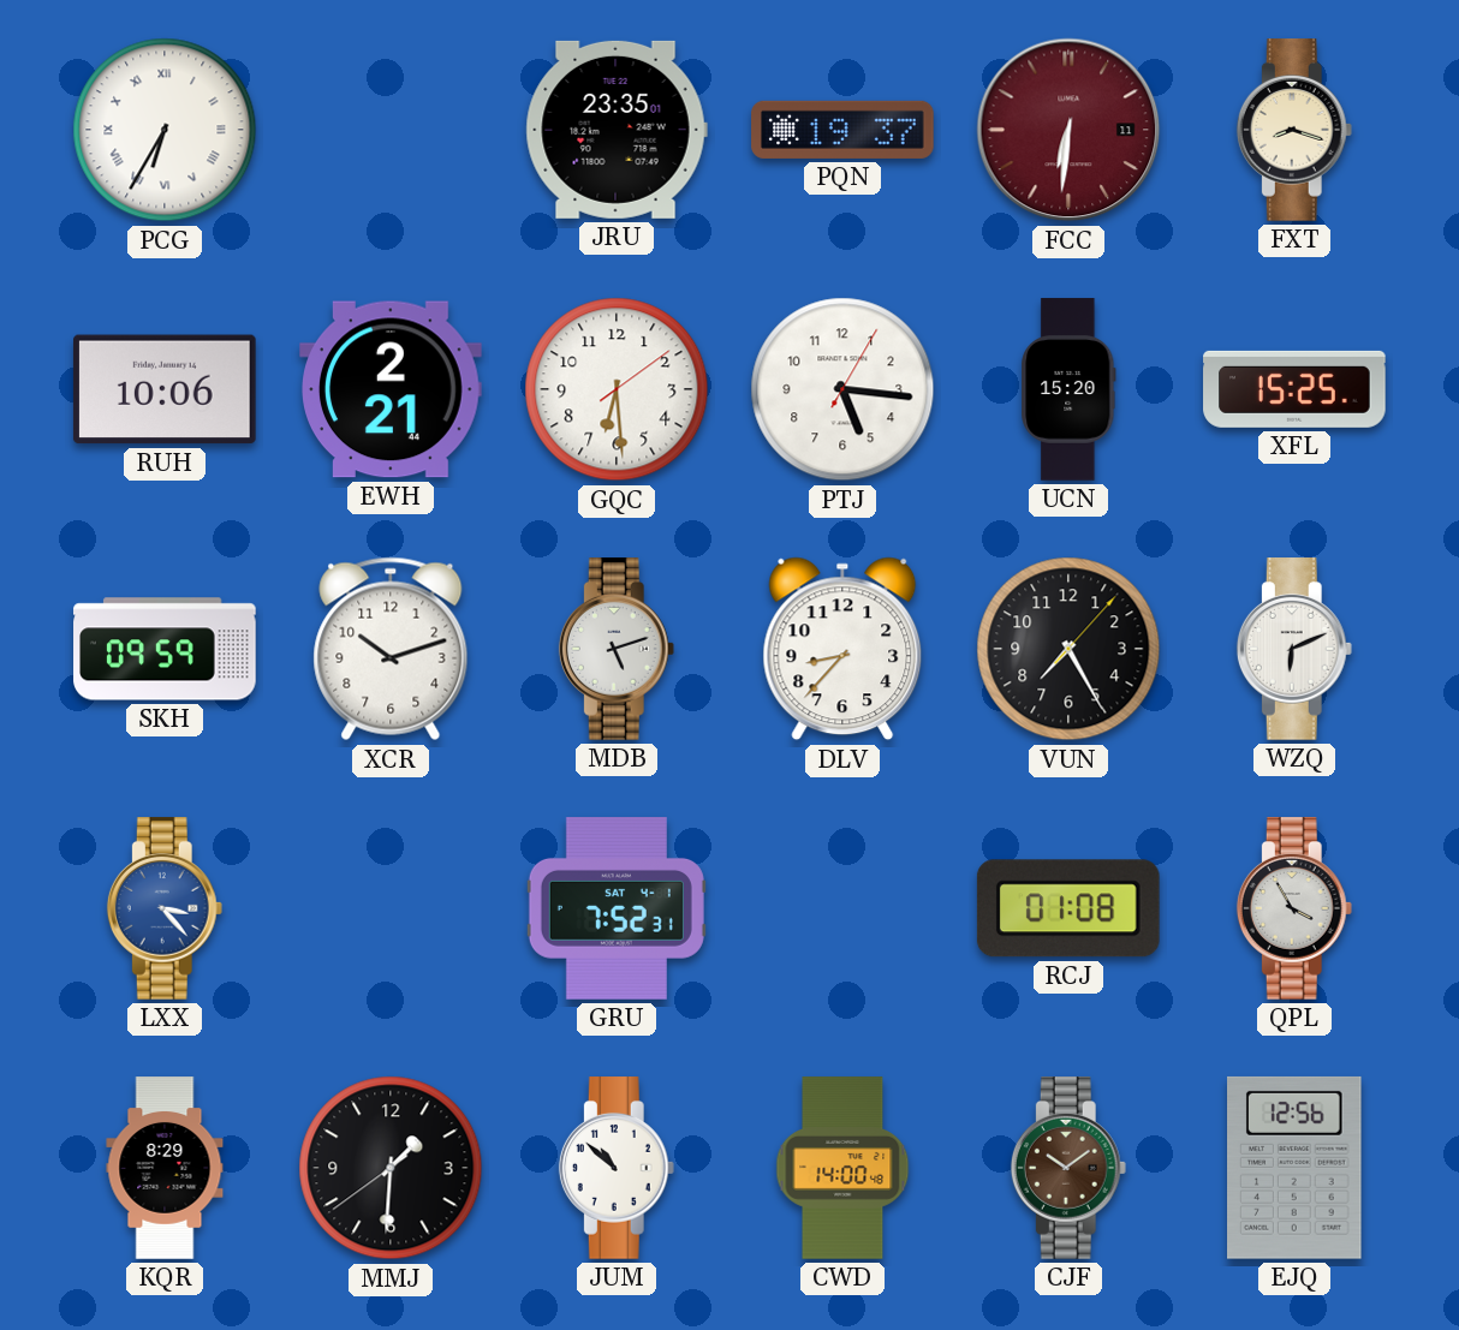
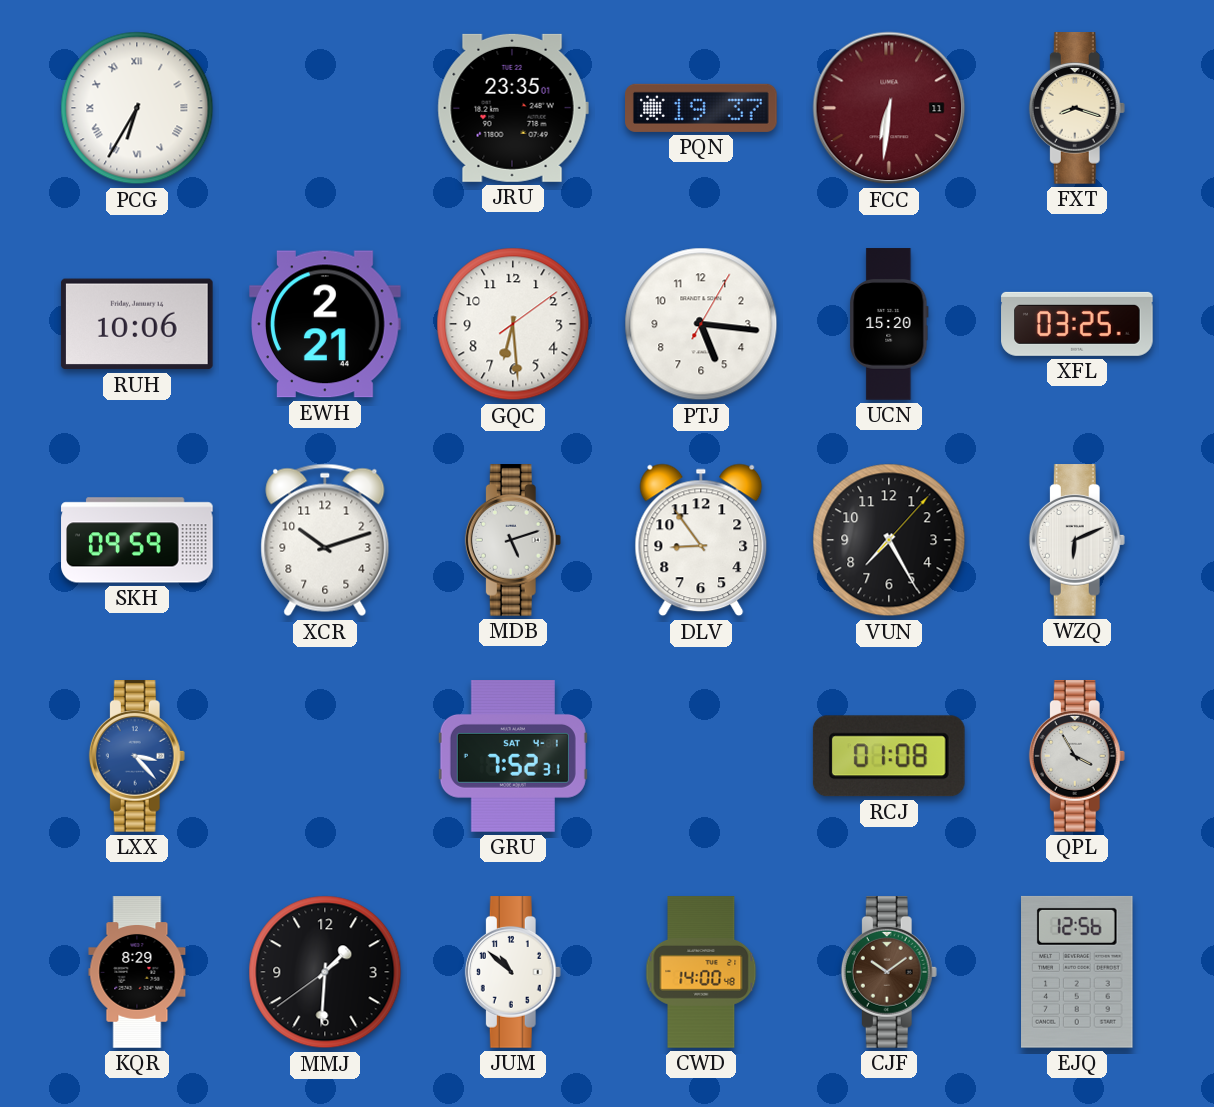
XFL: 15:25 -> 03:25
DLV: 8:37 -> 8:54
